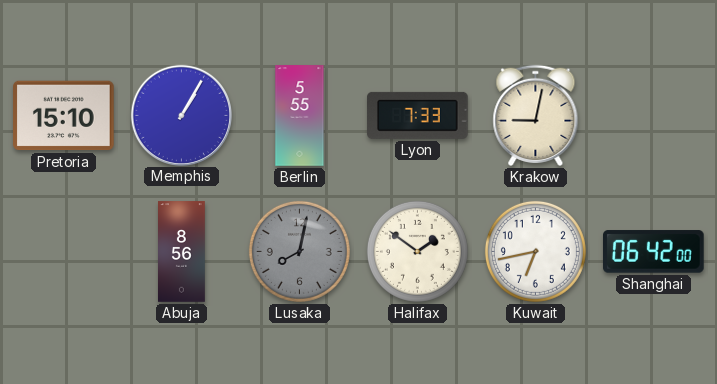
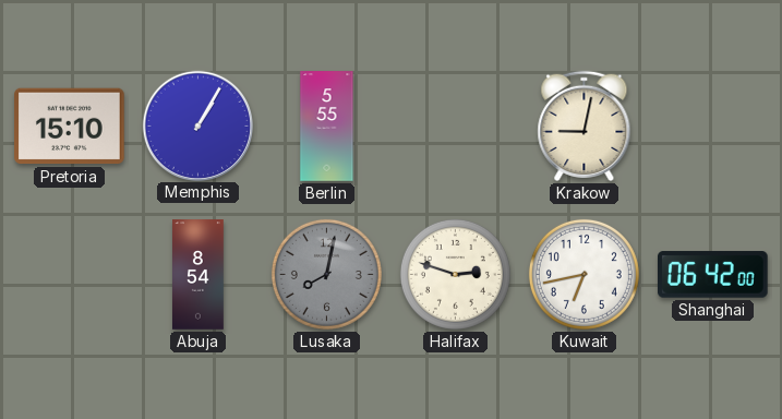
Lyon: 7:33 -> none
Abuja: 8:56 -> 8:54
Halifax: 1:51 -> 2:48
